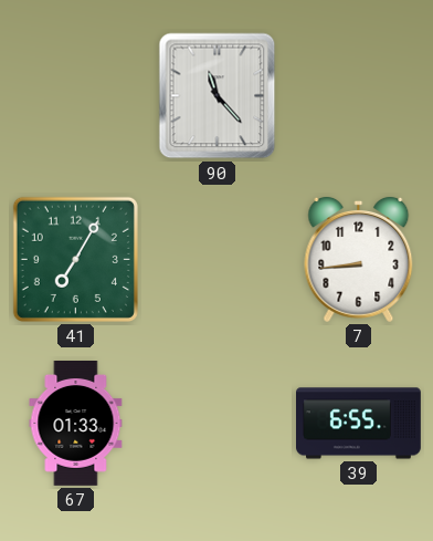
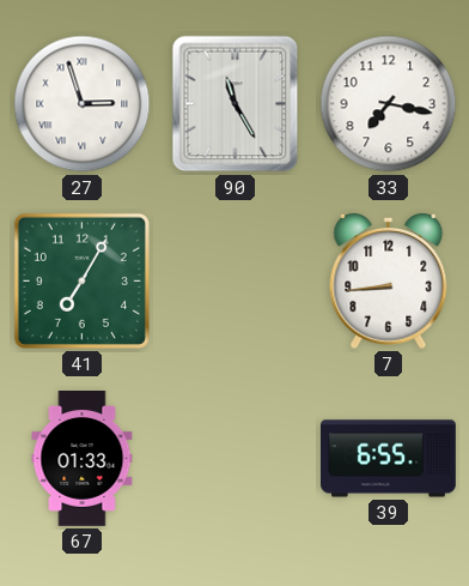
27: none -> 2:57
90: 11:23 -> 11:25
33: none -> 7:17
